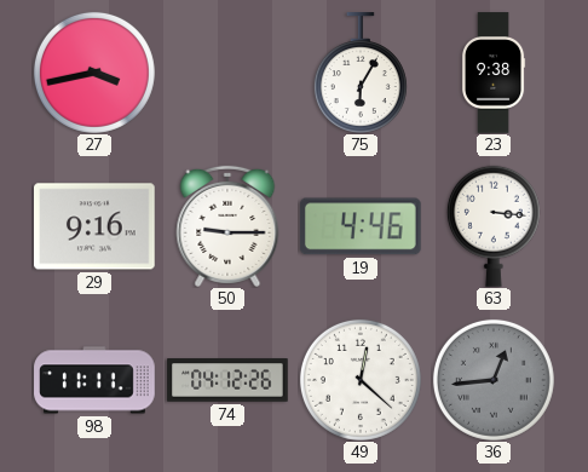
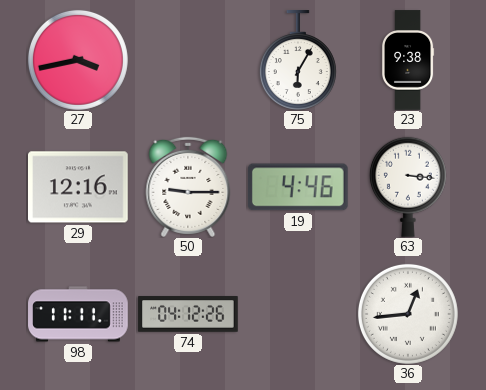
29: 9:16 -> 12:16
49: 12:22 -> none
36 dial: grey -> white
